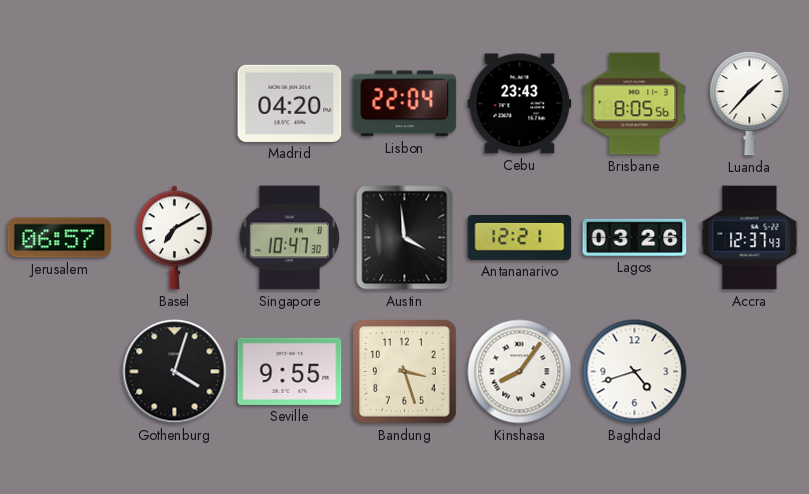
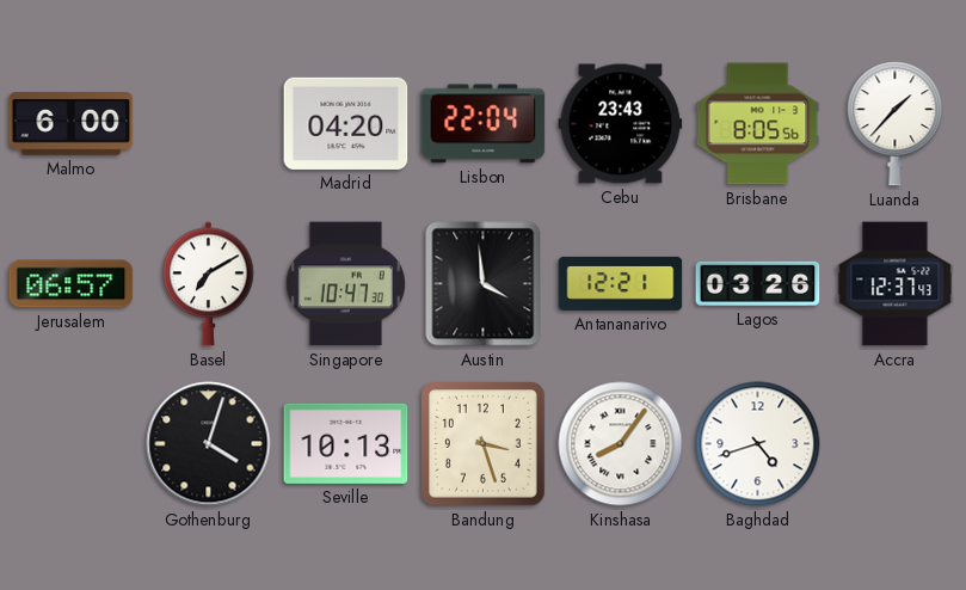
Malmo: none -> 6:00
Seville: 9:55 -> 10:13
